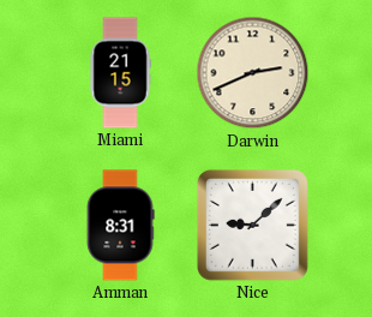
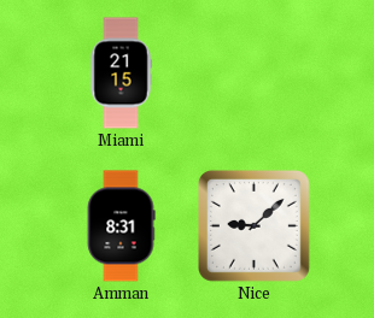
Darwin: 2:41 -> none
